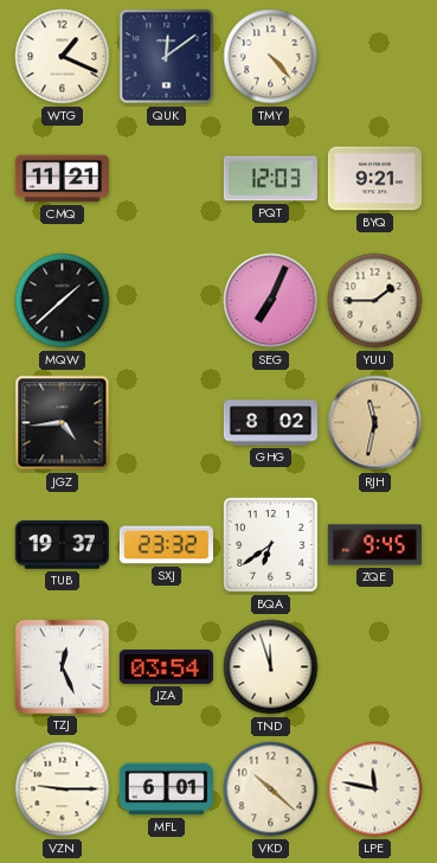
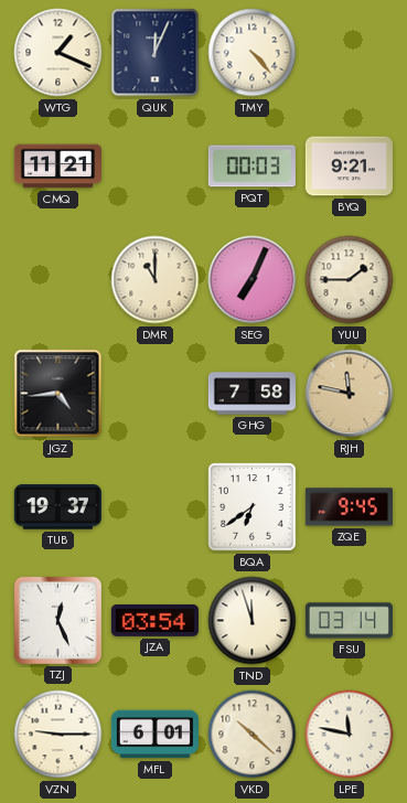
QUK: 12:09 -> 12:04
PQT: 12:03 -> 00:03
MQW: 1:38 -> none
DMR: none -> 11:00
GHG: 8:02 -> 7:58
RJH: 11:32 -> 11:47
SXJ: 23:32 -> none
FSU: none -> 03:14
